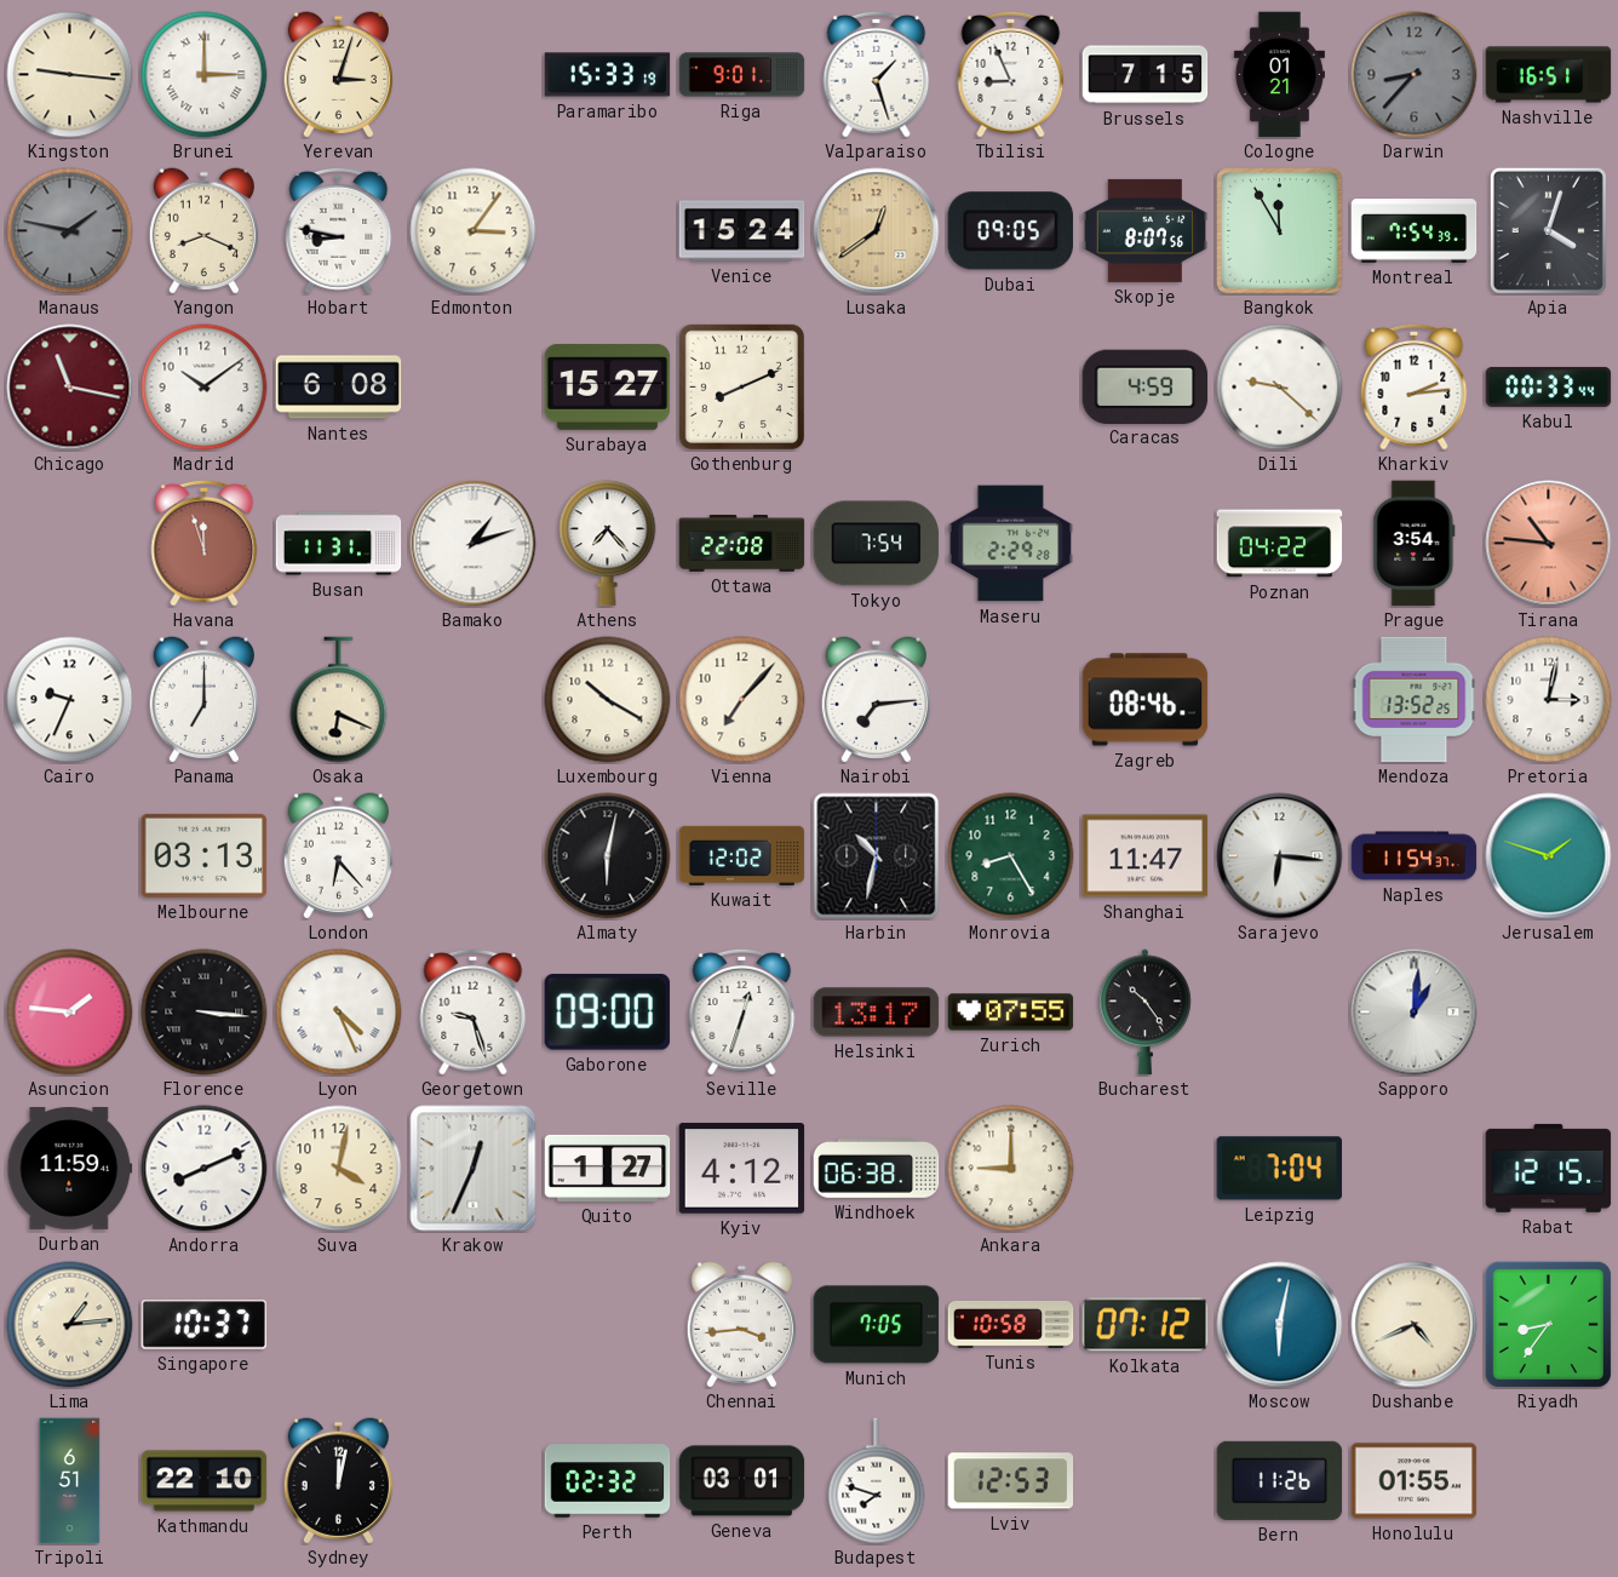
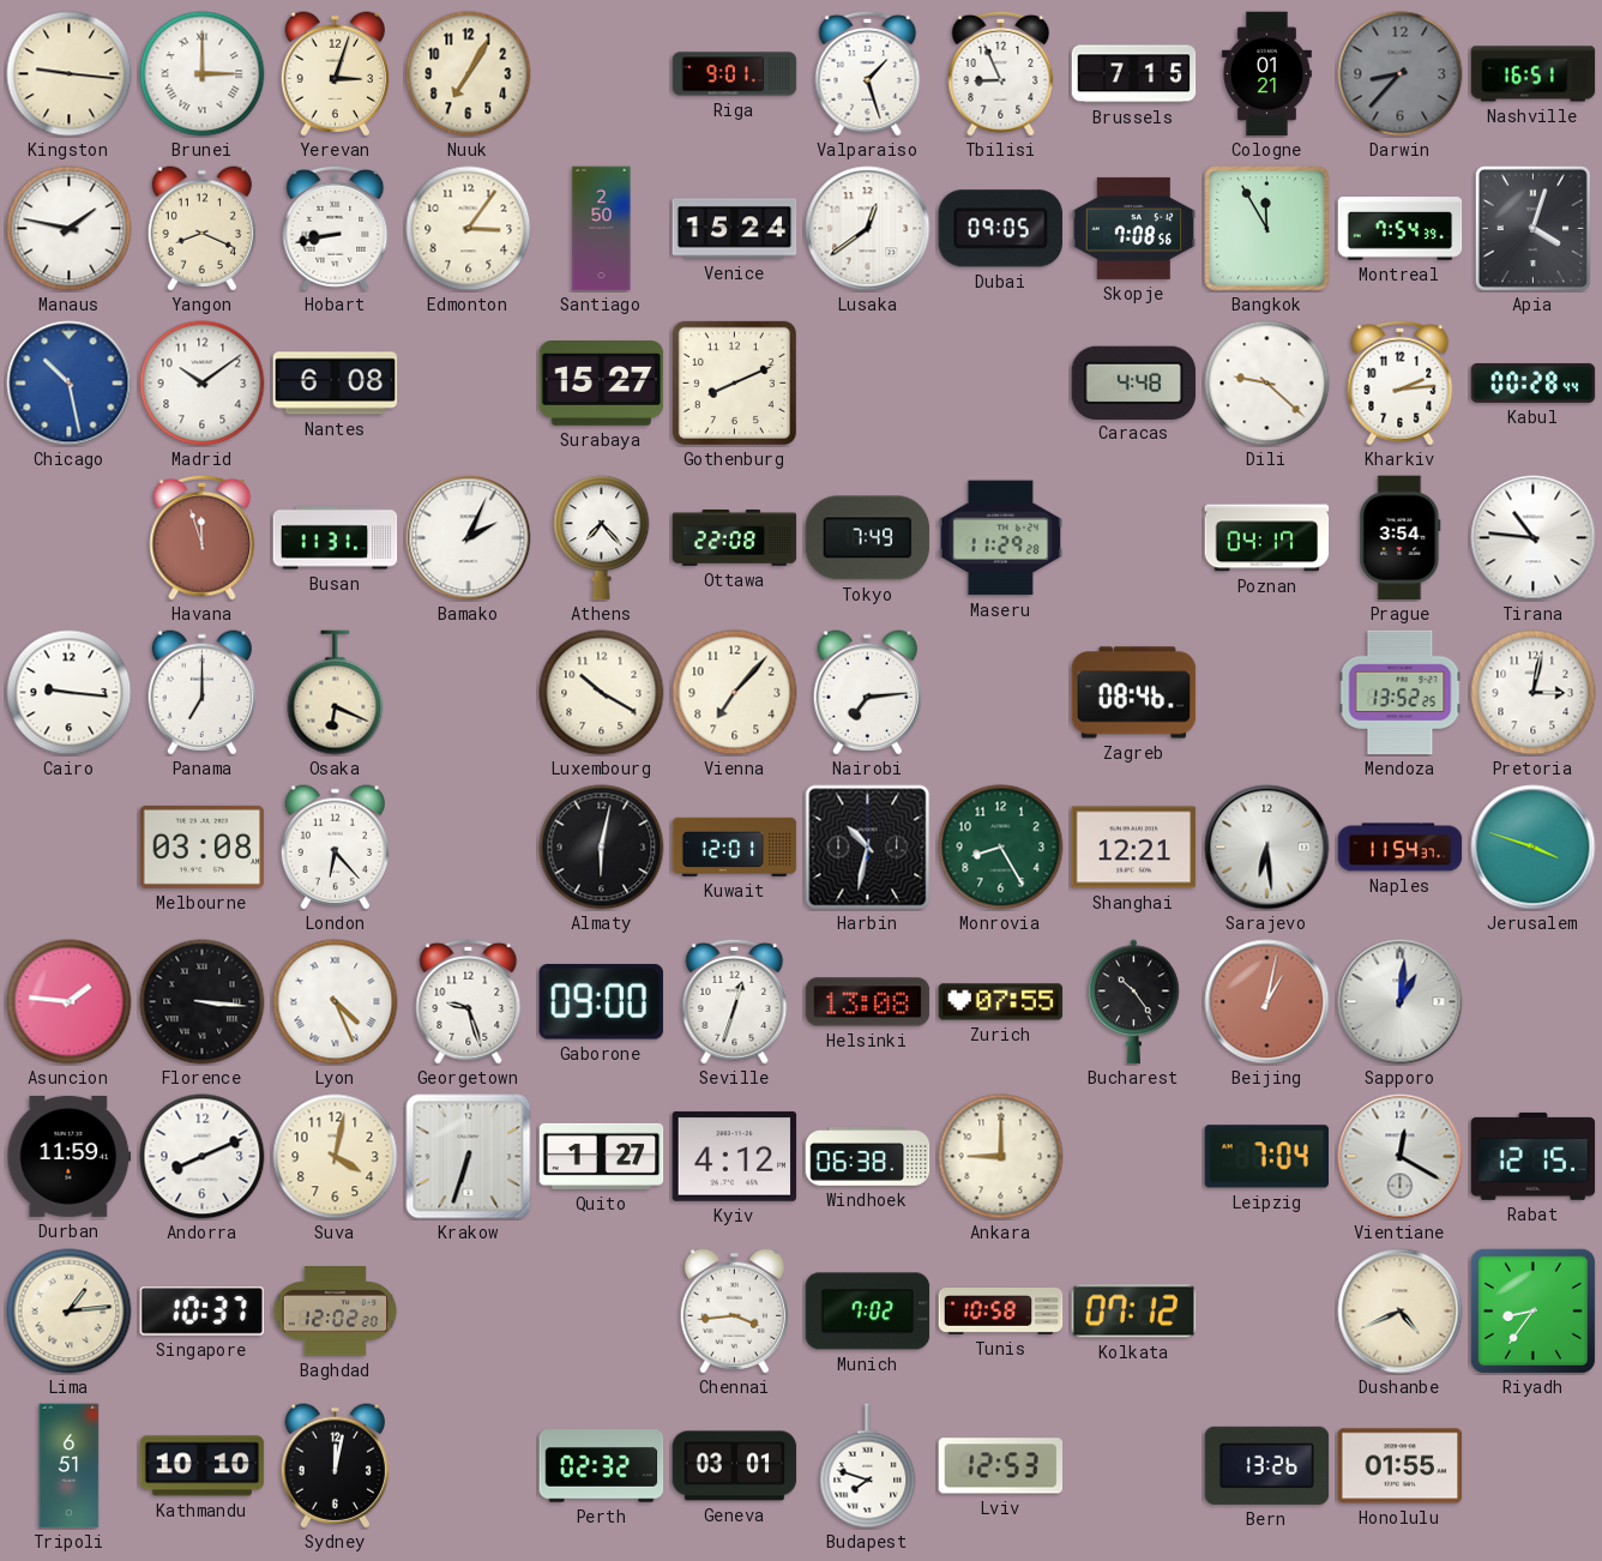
Nuuk: none -> 7:05
Paramaribo: 15:33 -> none
Manaus dial: grey -> white
Hobart: 8:47 -> 8:43
Santiago: none -> 2:50
Lusaka dial: champagne -> white
Skopje: 8:07 -> 7:08
Chicago: 11:17 -> 10:28
Chicago dial: burgundy -> blue
Caracas: 4:59 -> 4:48
Kabul: 00:33 -> 00:28
Bamako: 1:12 -> 2:04
Tokyo: 7:54 -> 7:49
Maseru: 2:29 -> 11:29
Poznan: 04:22 -> 04:17
Tirana dial: salmon -> white
Cairo: 9:34 -> 9:16
Melbourne: 03:13 -> 03:08
Kuwait: 12:02 -> 12:01
Shanghai: 11:47 -> 12:21
Sarajevo: 6:16 -> 6:29
Jerusalem: 1:48 -> 3:48
Helsinki: 13:17 -> 13:08
Beijing: none -> 1:02
Krakow: 12:34 -> 6:33
Vientiane: none -> 12:20
Baghdad: none -> 12:02
Munich: 7:05 -> 7:02
Moscow: 6:02 -> none
Kathmandu: 22:10 -> 10:10
Bern: 11:26 -> 13:26
